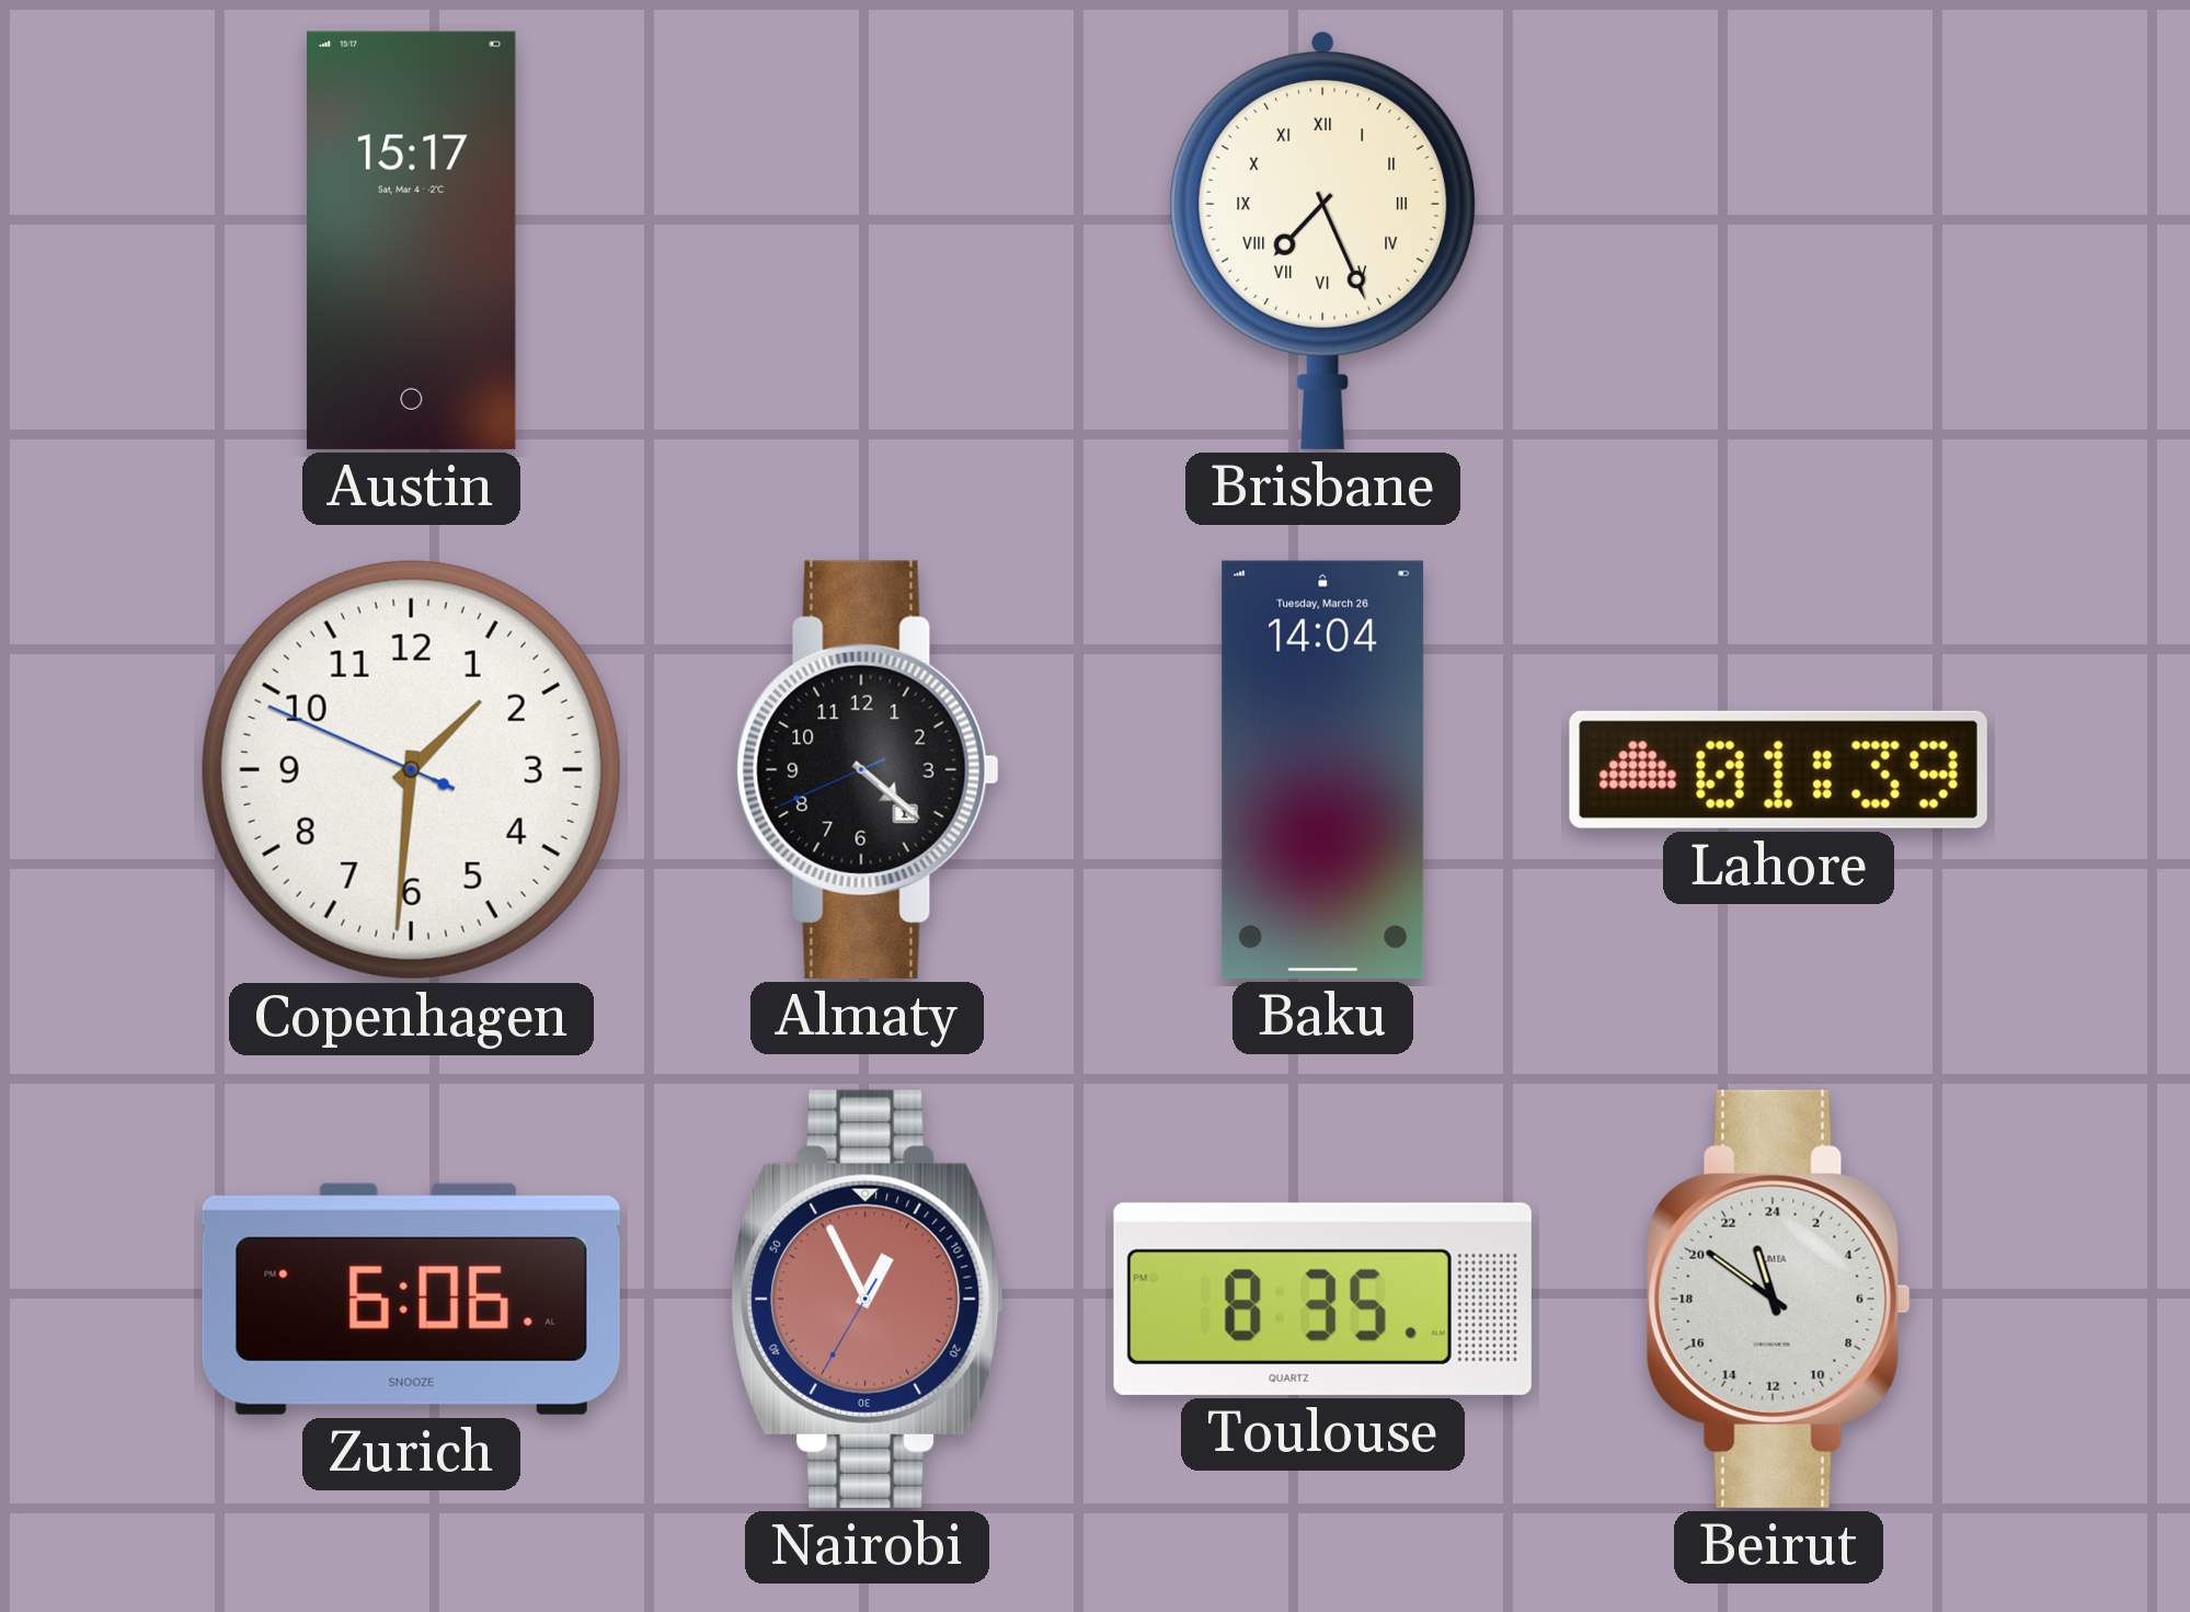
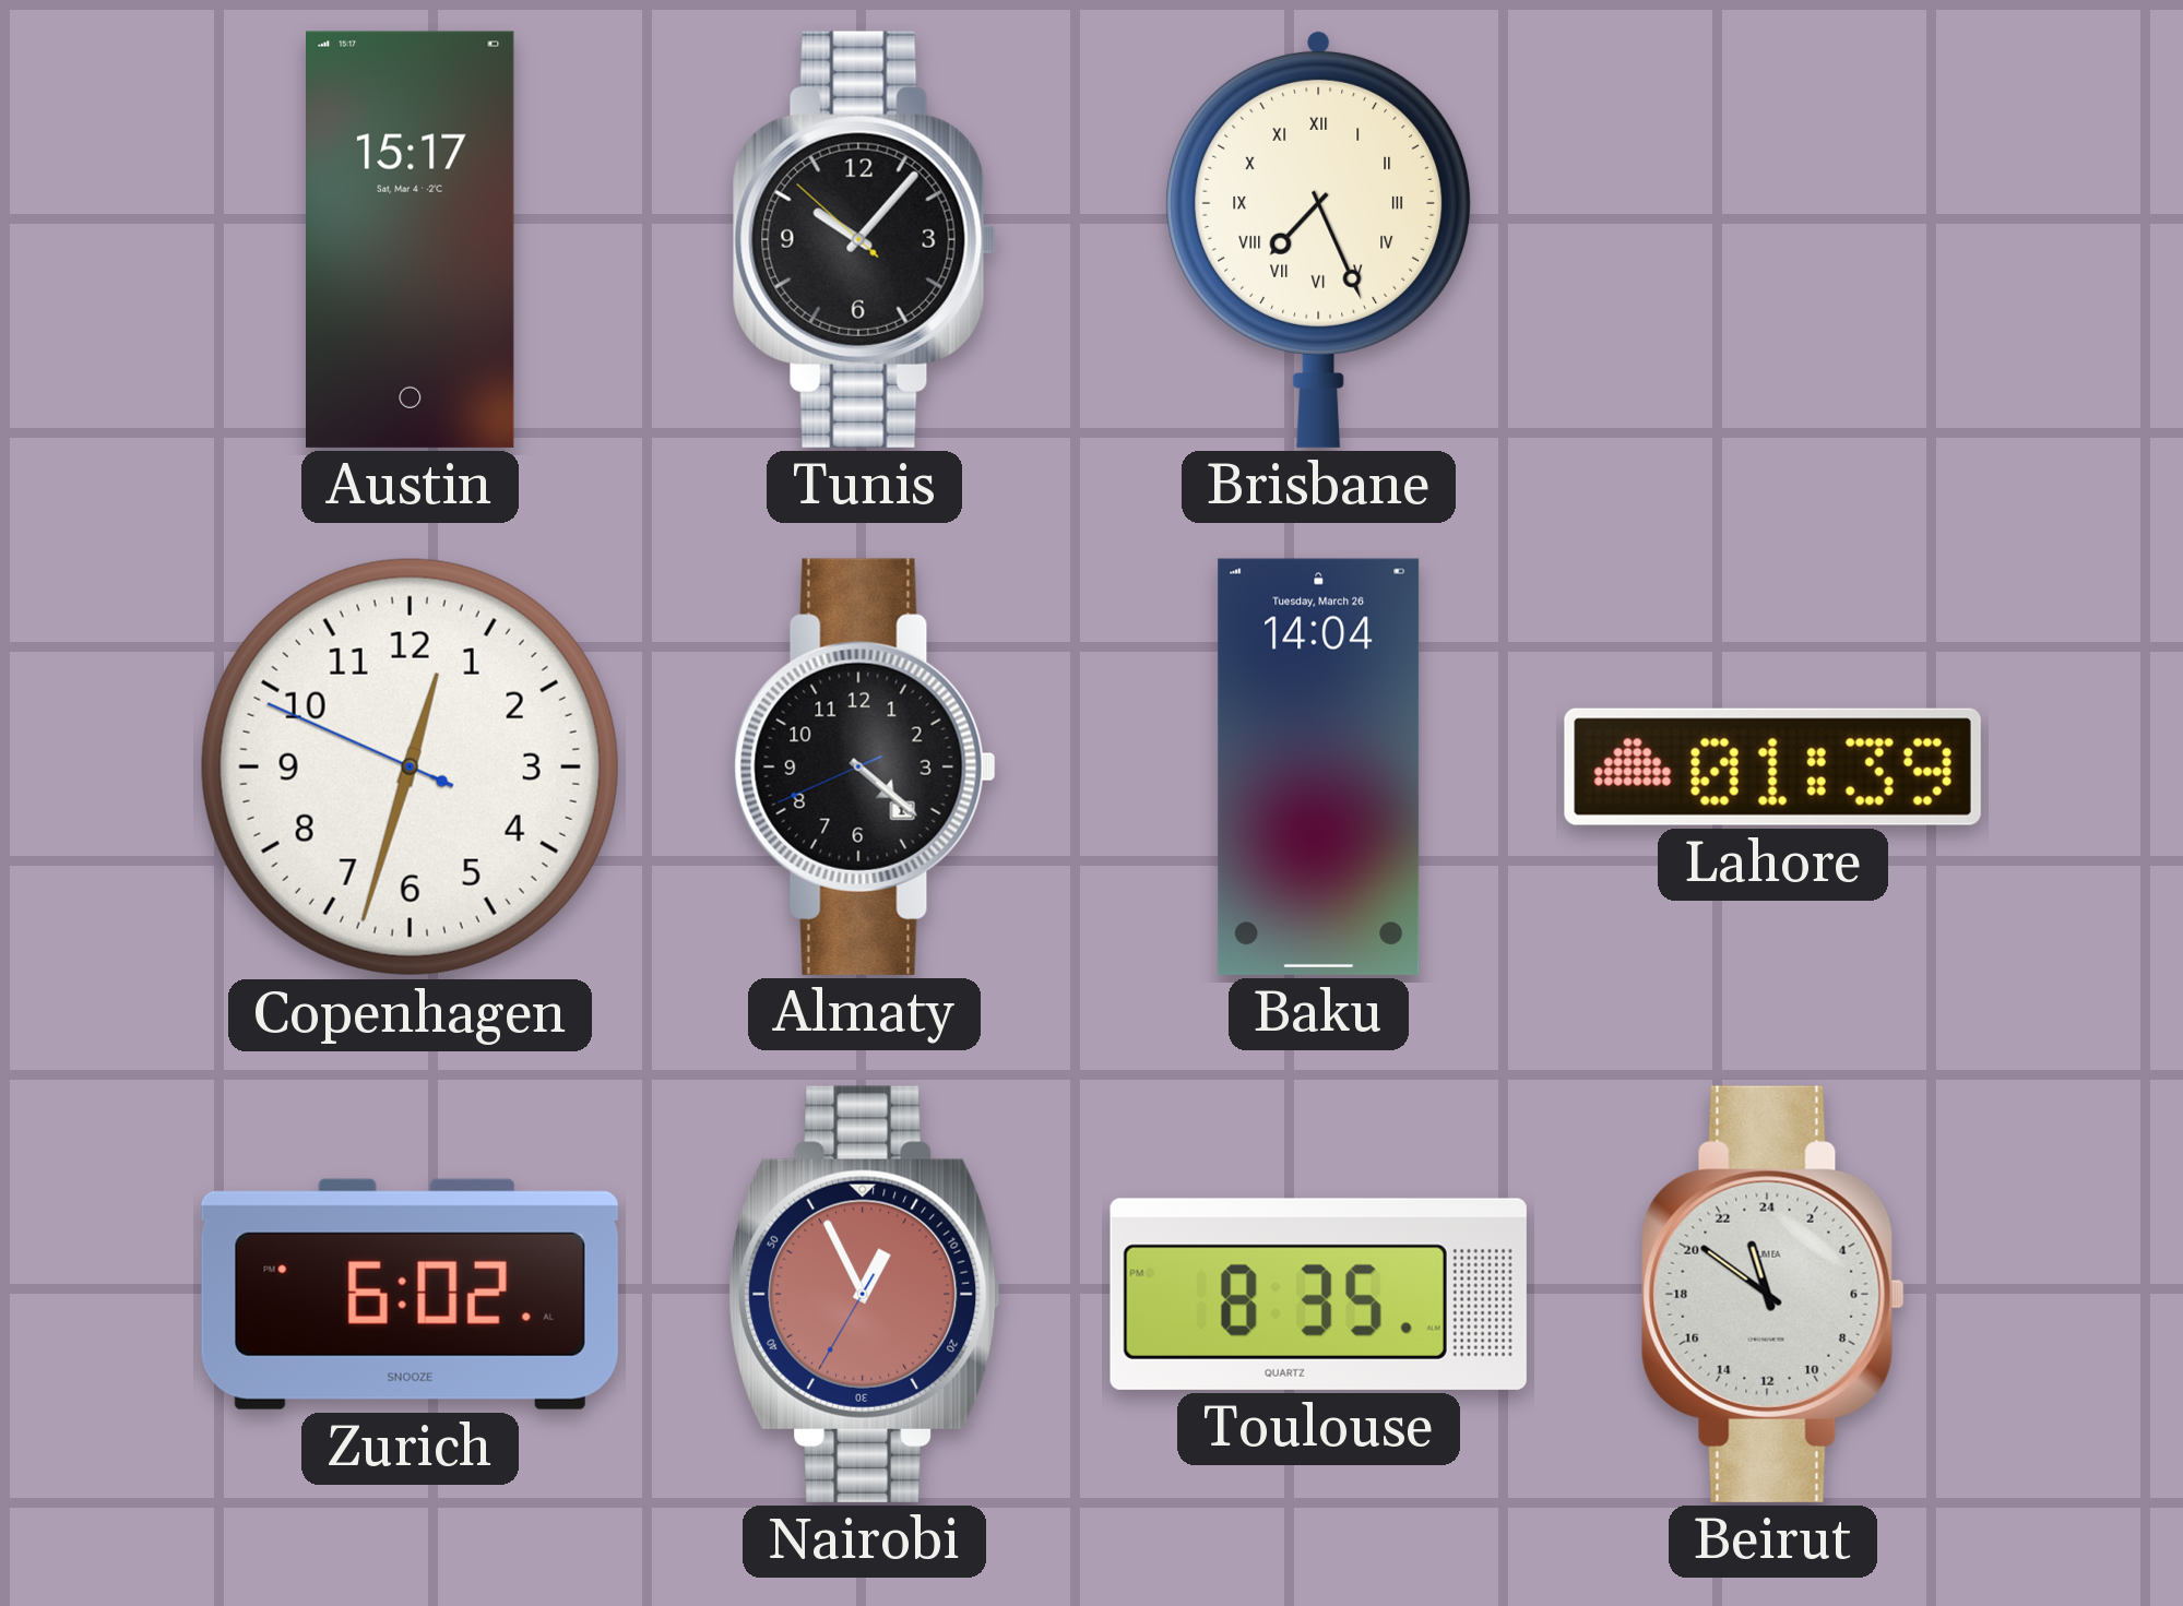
Tunis: none -> 10:06
Copenhagen: 1:30 -> 12:32
Zurich: 6:06 -> 6:02
